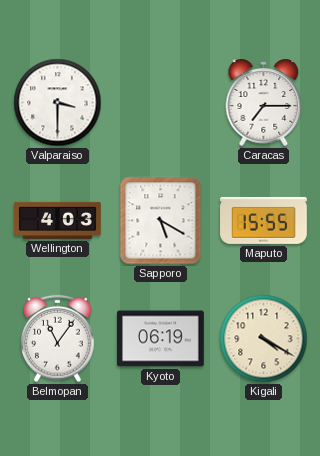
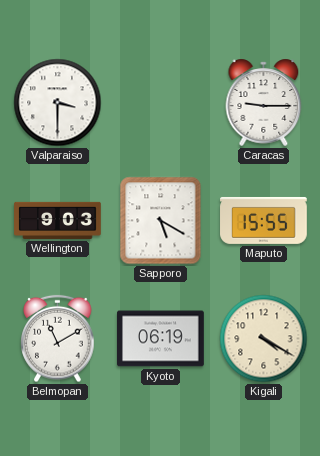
Caracas: 7:15 -> 9:15
Wellington: 4:03 -> 9:03
Belmopan: 11:06 -> 11:10
